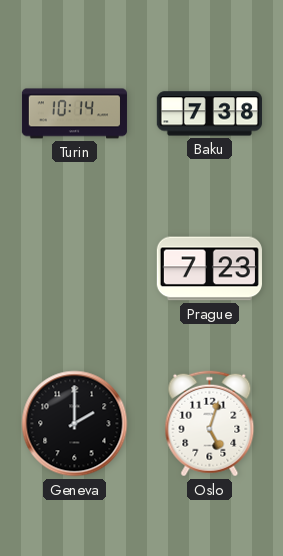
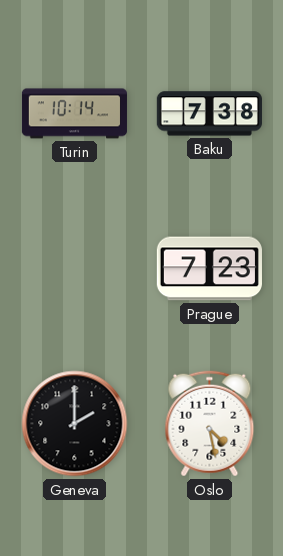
Oslo: 5:03 -> 4:28
